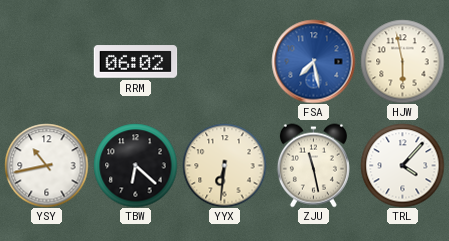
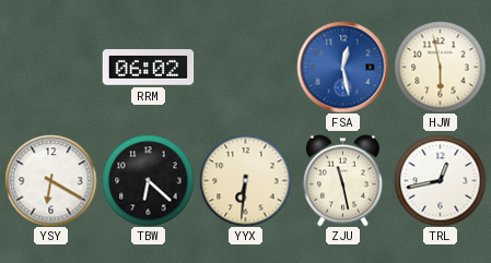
FSA: 7:28 -> 12:28
YSY: 10:43 -> 6:20
TRL: 4:07 -> 12:43
